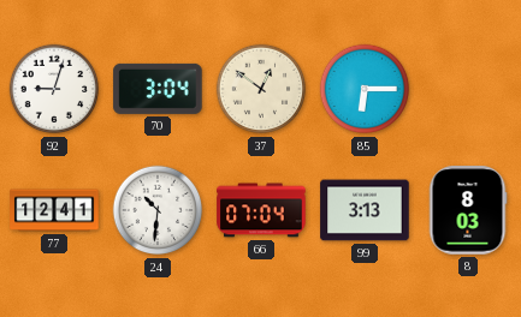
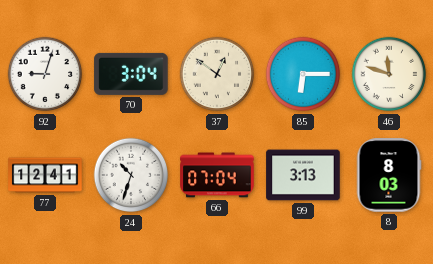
46: none -> 11:48
24: 10:31 -> 10:33
